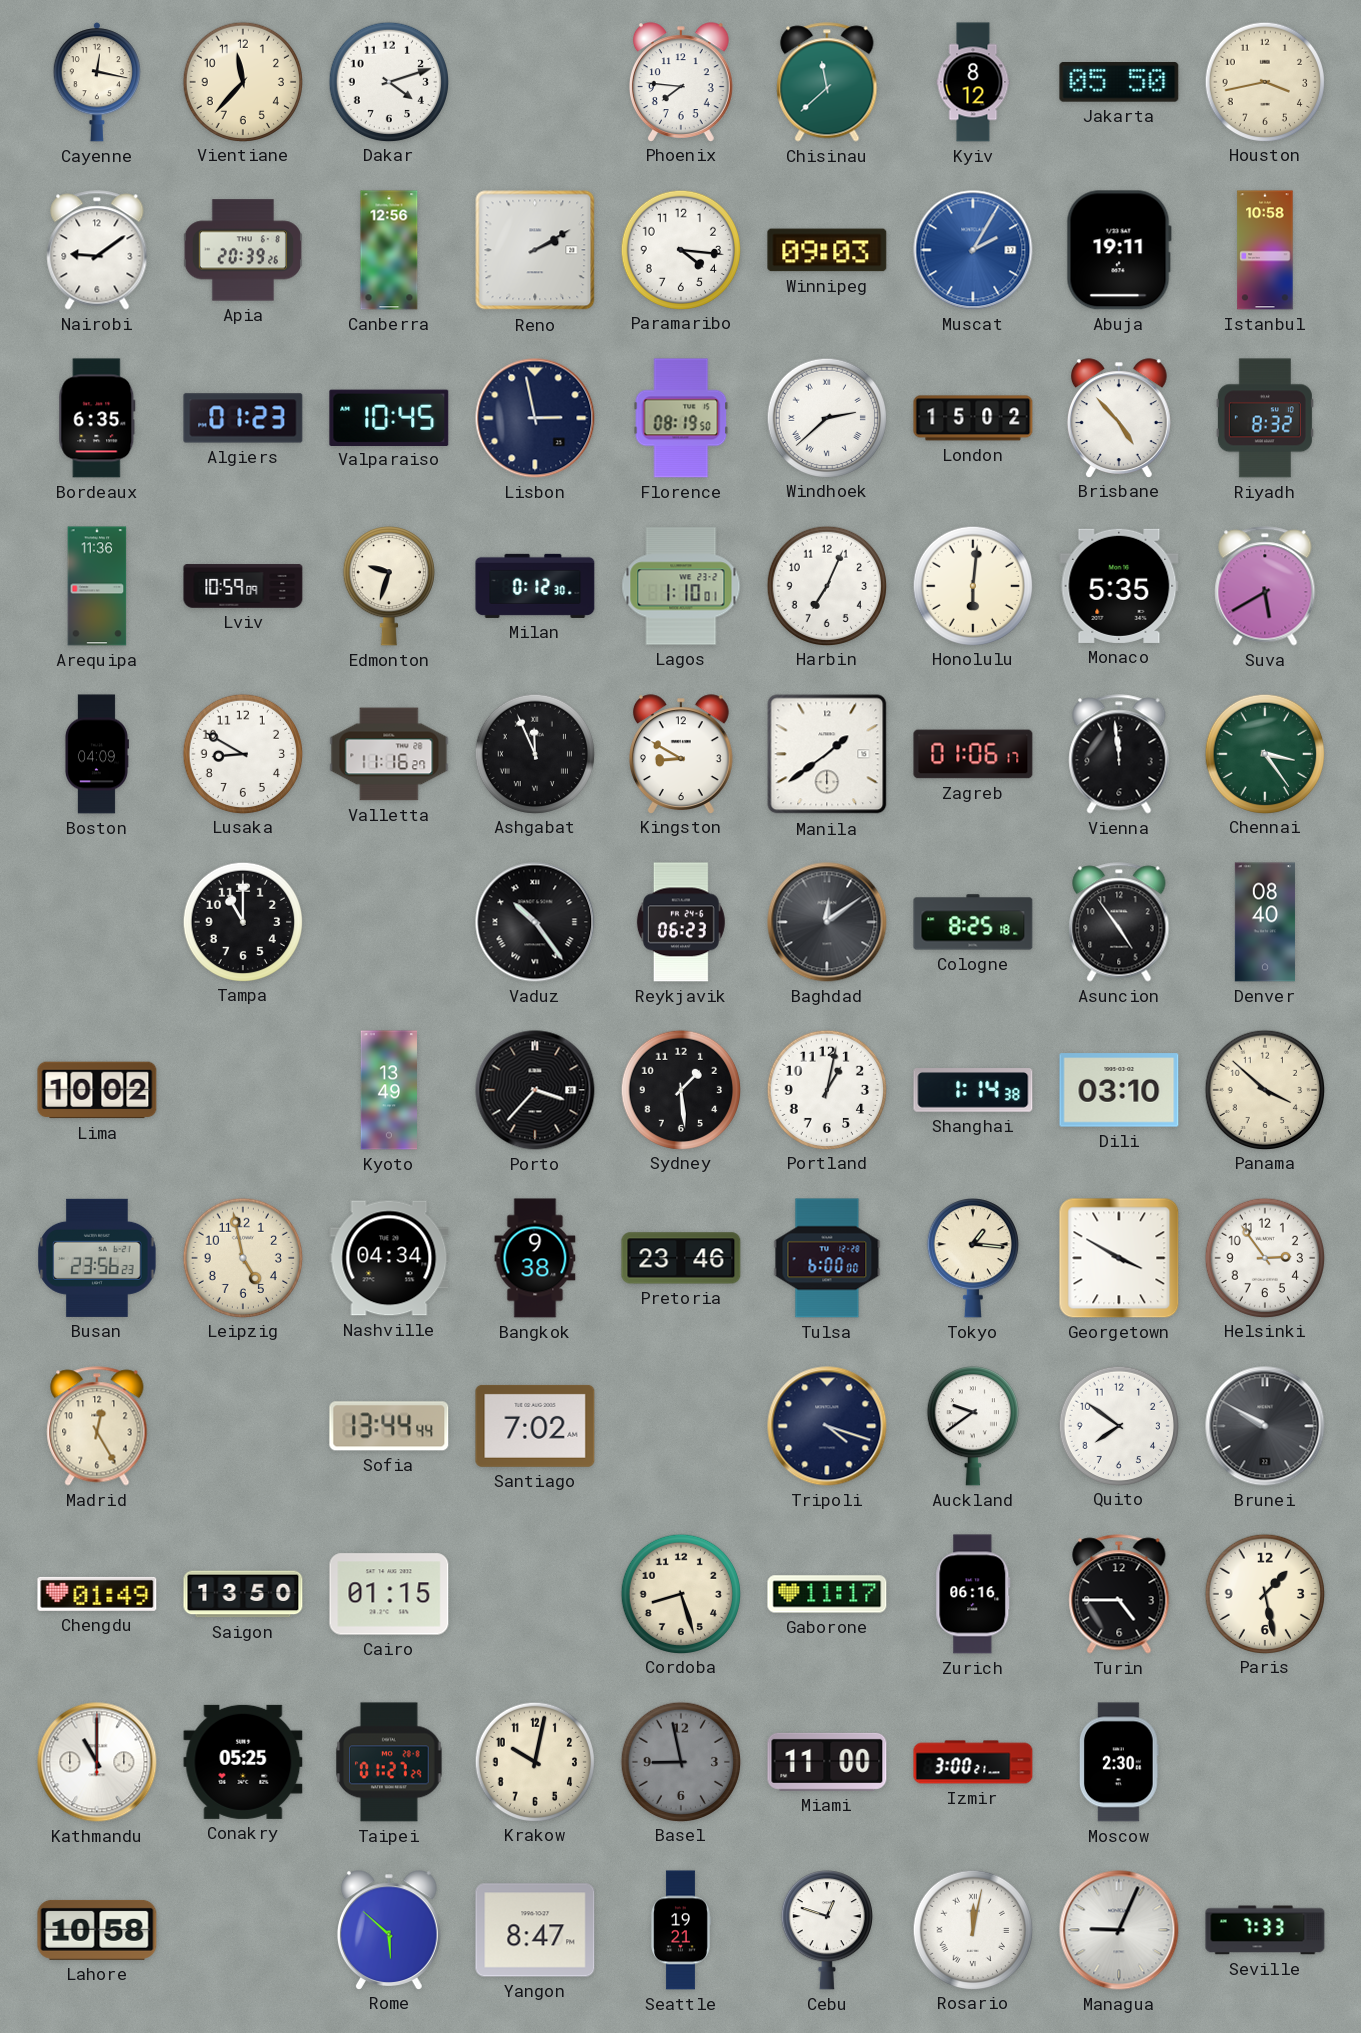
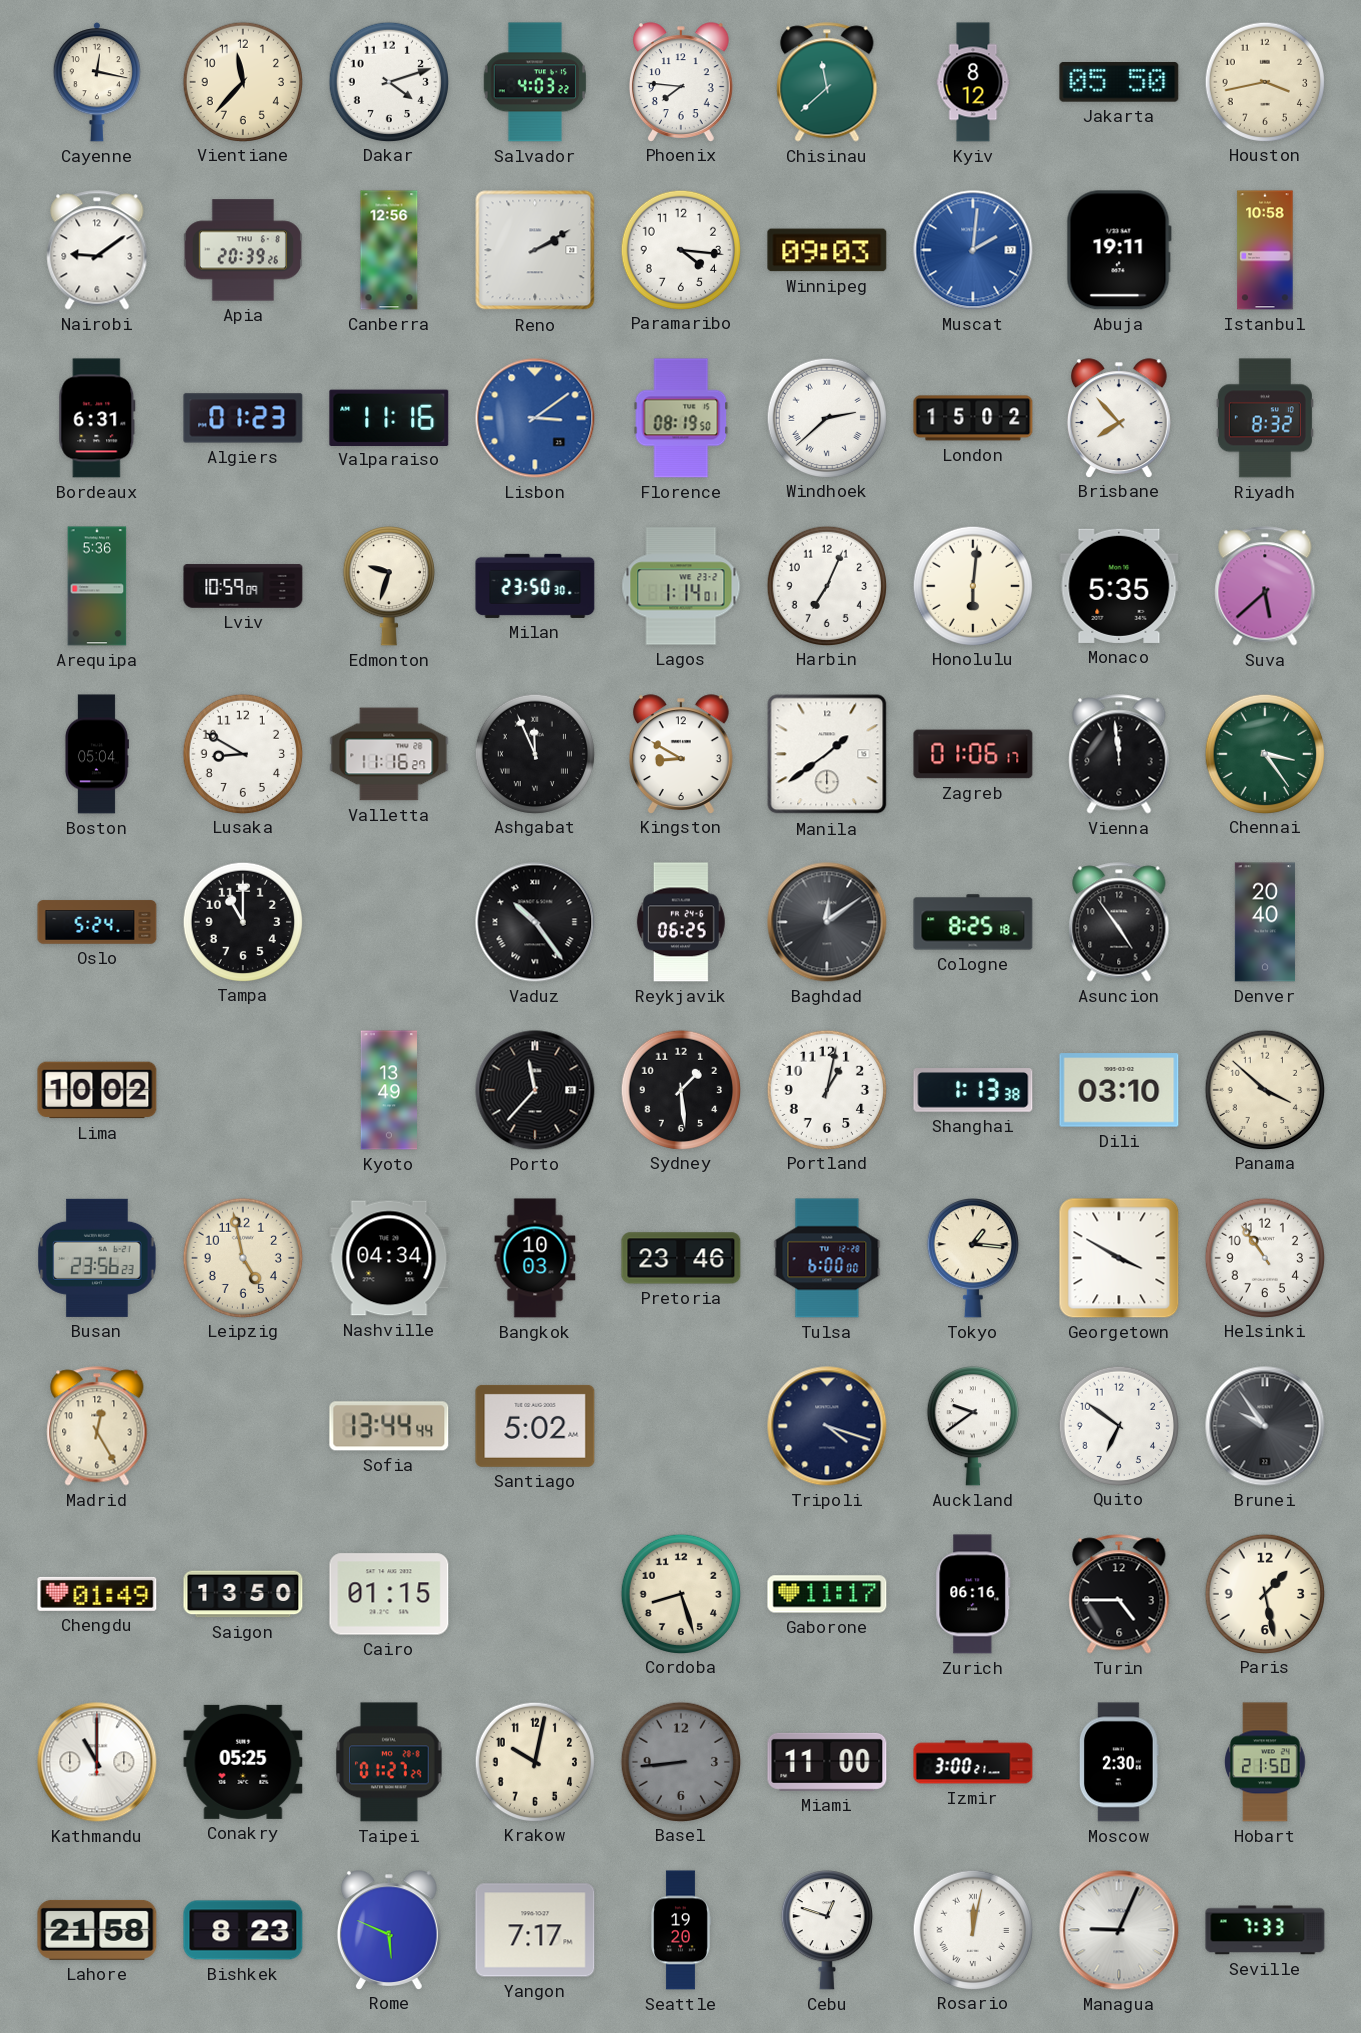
Salvador: none -> 4:03
Muscat: 2:05 -> 2:01
Bordeaux: 6:35 -> 6:31
Valparaiso: 10:45 -> 11:16
Lisbon: 2:58 -> 3:09
Lisbon dial: navy -> blue
Brisbane: 4:53 -> 7:53
Arequipa: 11:36 -> 5:36
Milan: 0:12 -> 23:50
Lagos: 1:10 -> 1:14
Suva: 5:40 -> 5:38
Boston: 04:09 -> 05:04
Oslo: none -> 5:24
Reykjavik: 06:23 -> 06:25
Denver: 08:40 -> 20:40
Porto: 3:37 -> 11:37
Shanghai: 1:14 -> 1:13
Bangkok: 9:38 -> 10:03
Helsinki: 2:54 -> 10:54
Santiago: 7:02 -> 5:02
Quito: 7:51 -> 6:51
Brunei: 9:50 -> 9:54
Basel: 8:58 -> 8:44
Hobart: none -> 21:50
Lahore: 10:58 -> 21:58
Bishkek: none -> 8:23
Rome: 5:52 -> 5:49
Yangon: 8:47 -> 7:17
Seattle: 19:21 -> 19:20
